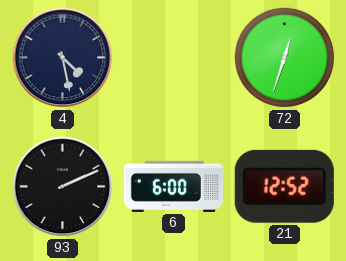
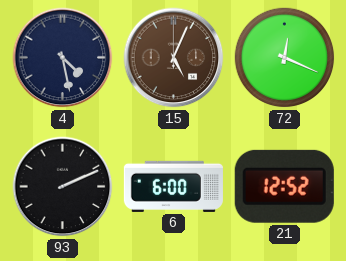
15: none -> 5:04
72: 12:33 -> 12:19
